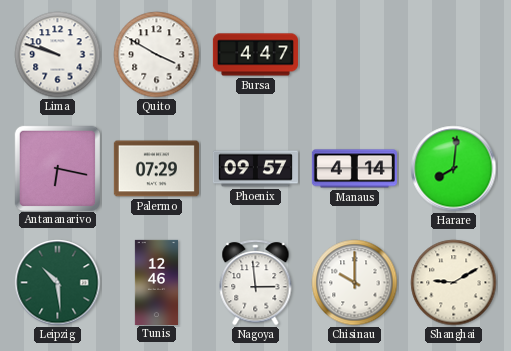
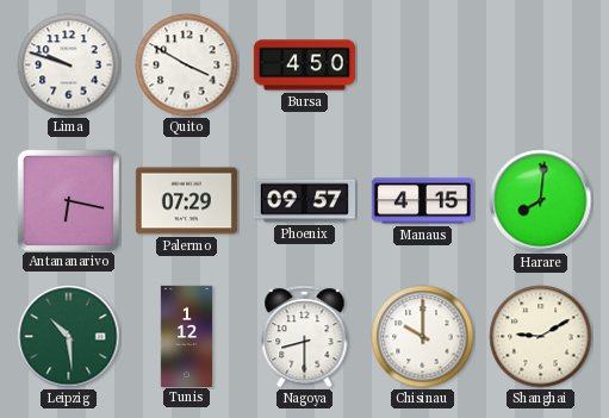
Bursa: 4:47 -> 4:50
Manaus: 4:14 -> 4:15
Tunis: 12:46 -> 1:12
Nagoya: 2:59 -> 8:30
